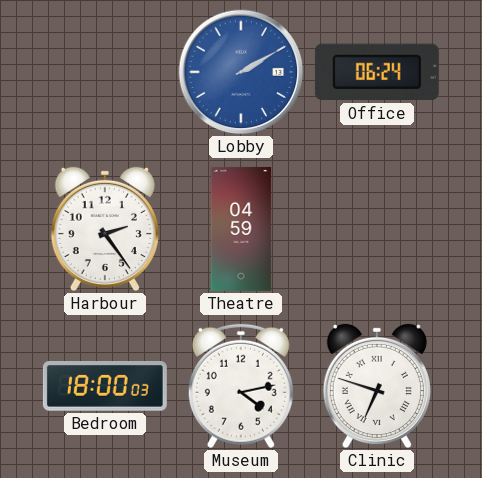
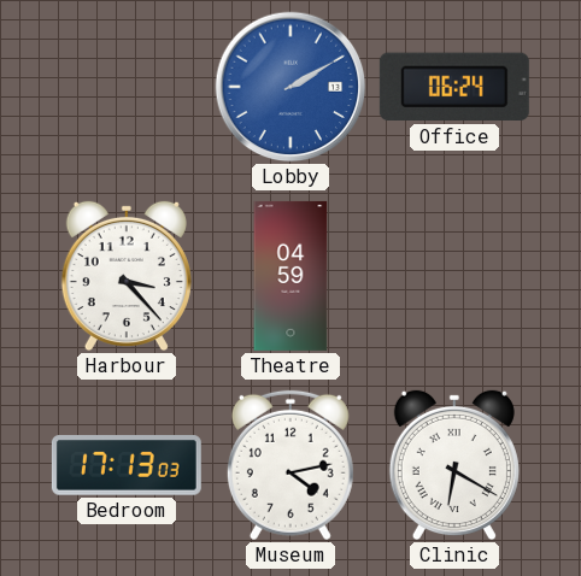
Harbour: 2:24 -> 3:23
Bedroom: 18:00 -> 17:13
Clinic: 6:48 -> 6:20
